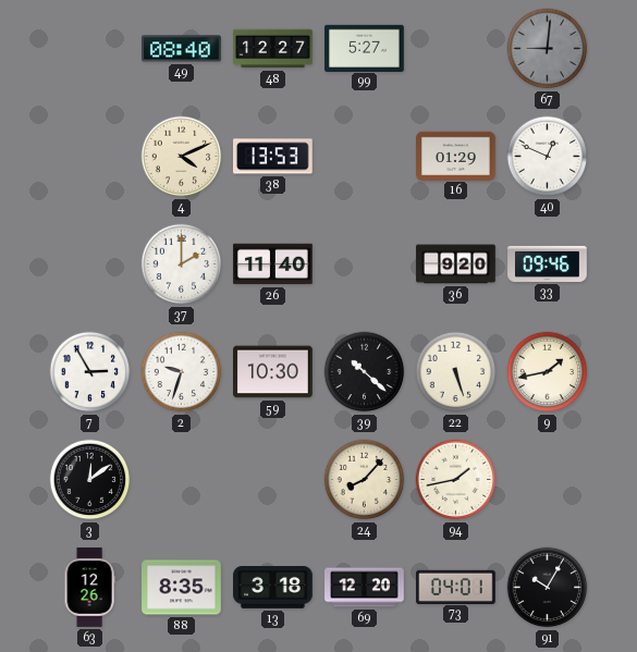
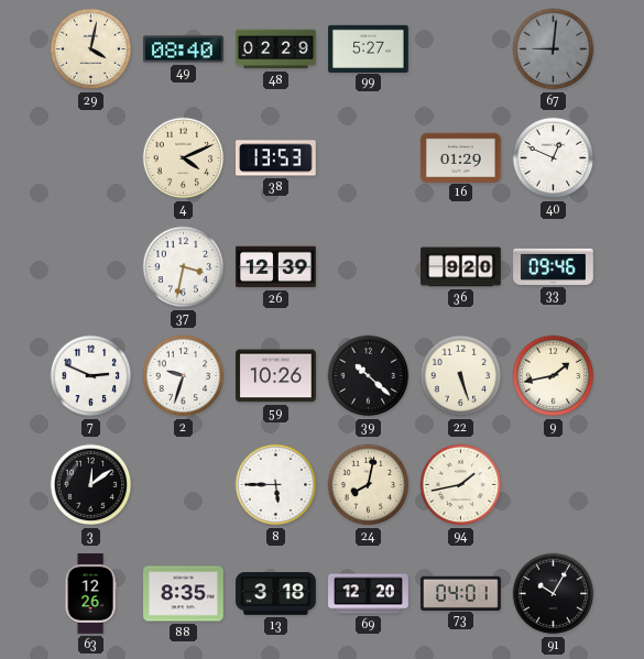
29: none -> 4:02
48: 12:27 -> 02:29
37: 2:00 -> 3:32
26: 11:40 -> 12:39
7: 2:55 -> 2:49
59: 10:30 -> 10:26
8: none -> 5:45
24: 8:07 -> 8:02
